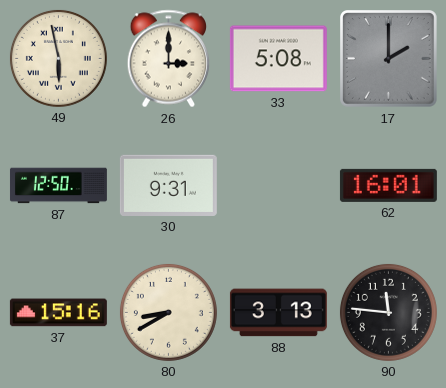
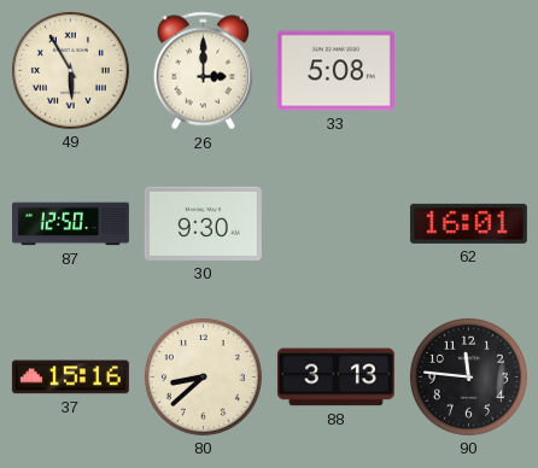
49: 5:58 -> 5:55
17: 2:00 -> none
30: 9:31 -> 9:30
80: 8:40 -> 8:38
